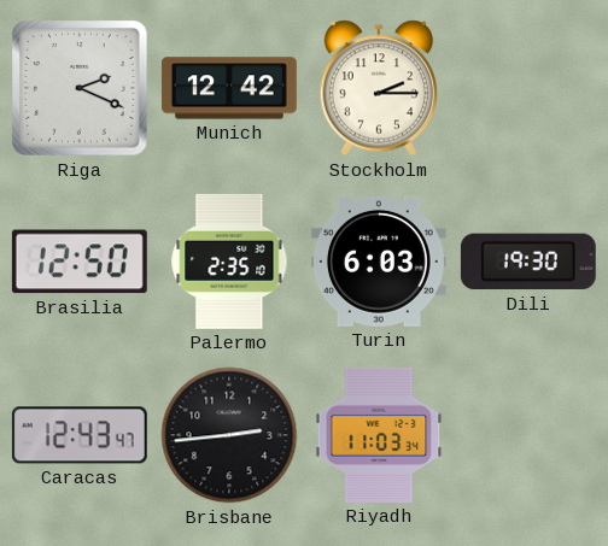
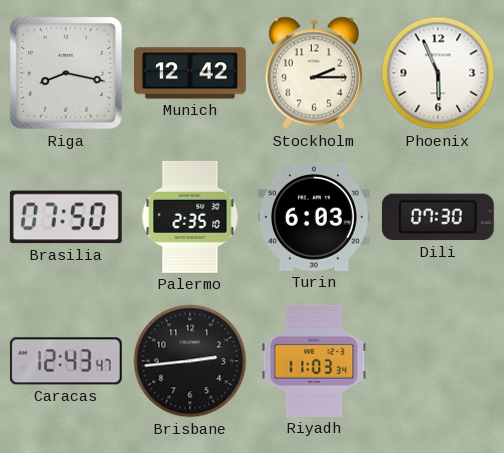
Riga: 2:19 -> 8:17
Phoenix: none -> 5:56
Brasilia: 12:50 -> 07:50
Dili: 19:30 -> 07:30
